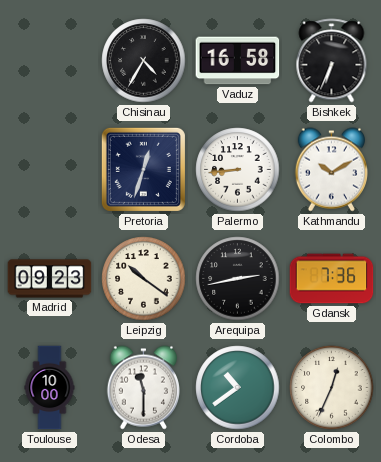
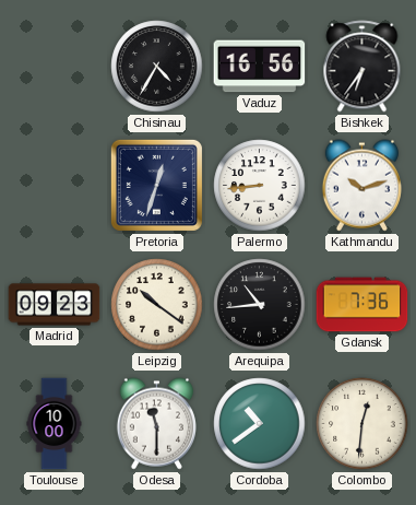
Vaduz: 16:58 -> 16:56
Bishkek: 6:34 -> 6:36
Kathmandu: 10:10 -> 10:12
Arequipa: 2:43 -> 10:44
Colombo: 12:34 -> 12:31
